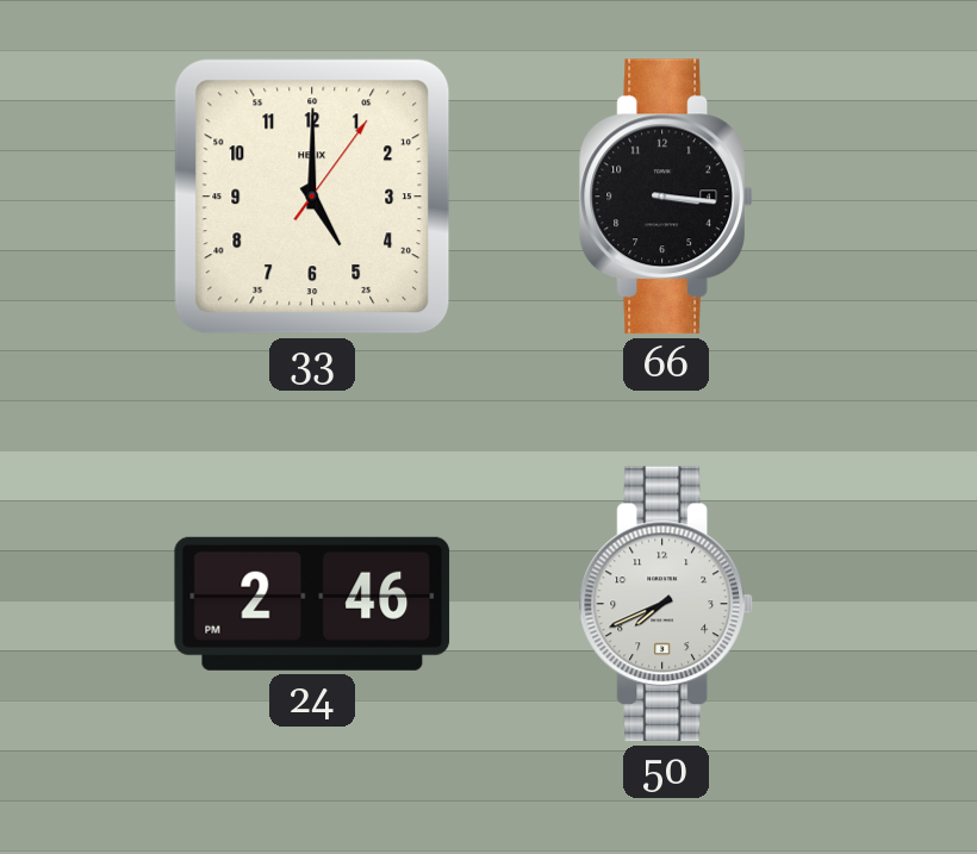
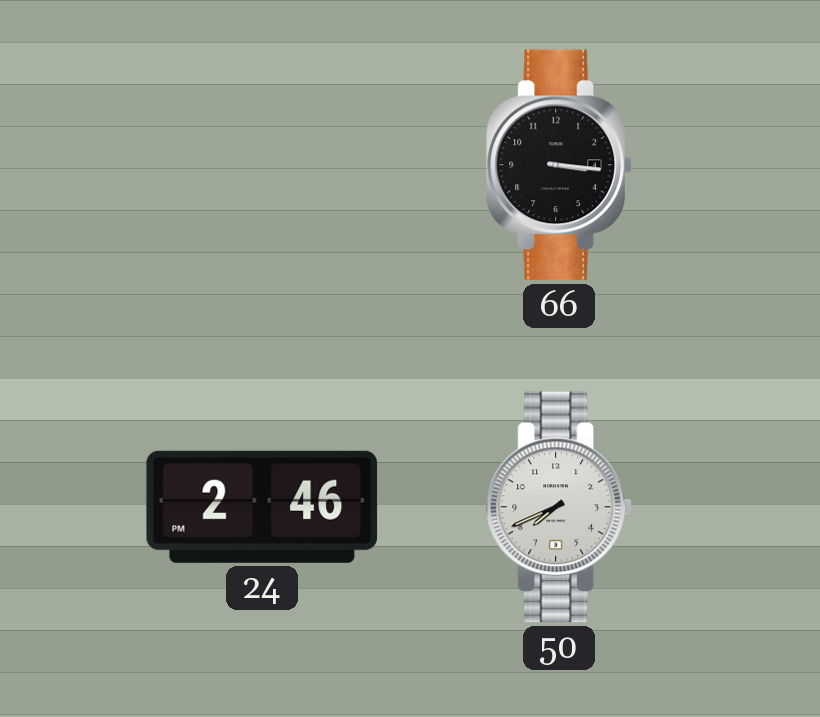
33: 5:00 -> none
